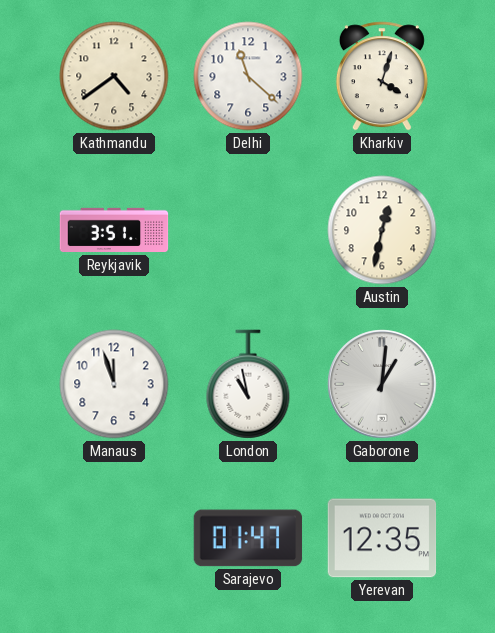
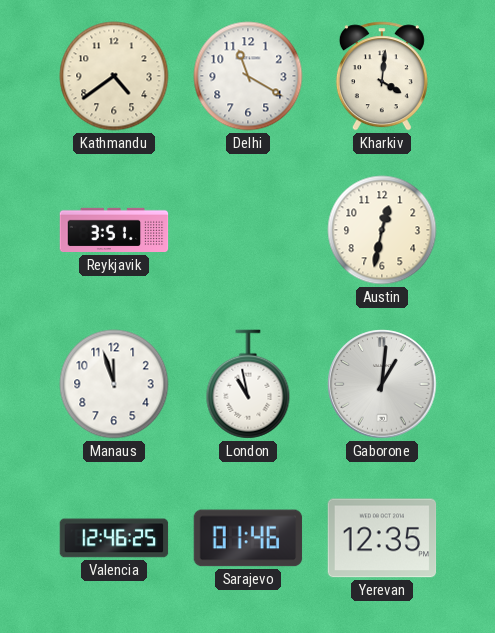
Delhi: 11:22 -> 11:20
Kharkiv: 4:03 -> 4:01
Valencia: none -> 12:46
Sarajevo: 01:47 -> 01:46
